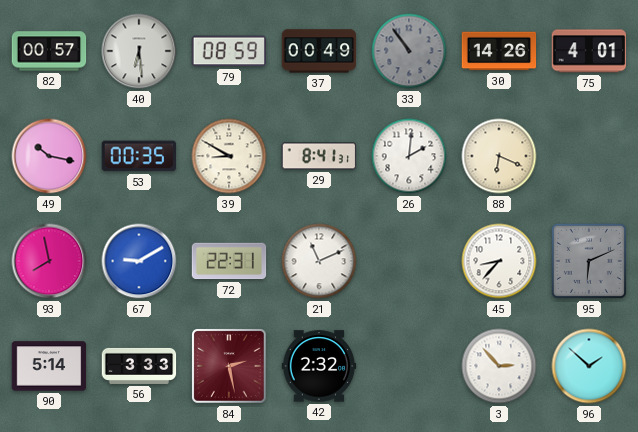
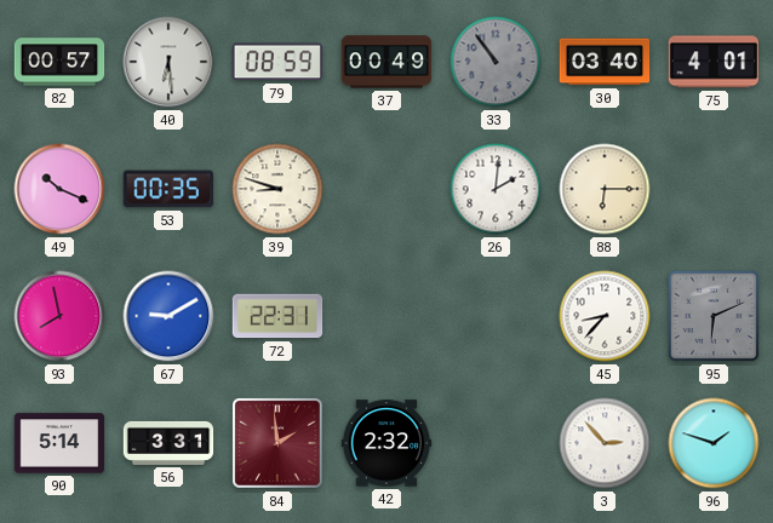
30: 14:26 -> 03:40
49: 10:17 -> 10:19
39: 8:50 -> 8:48
29: 8:41 -> none
88: 6:19 -> 6:15
21: 11:11 -> none
56: 3:33 -> 3:31
84: 2:28 -> 1:59
96: 1:52 -> 1:48
